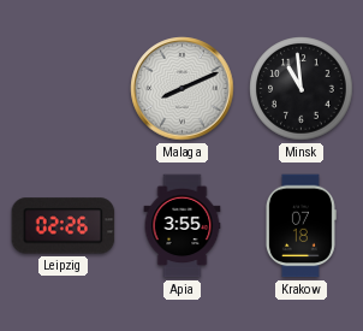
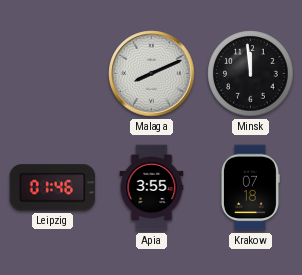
Minsk: 10:59 -> 11:59
Leipzig: 02:26 -> 01:46
